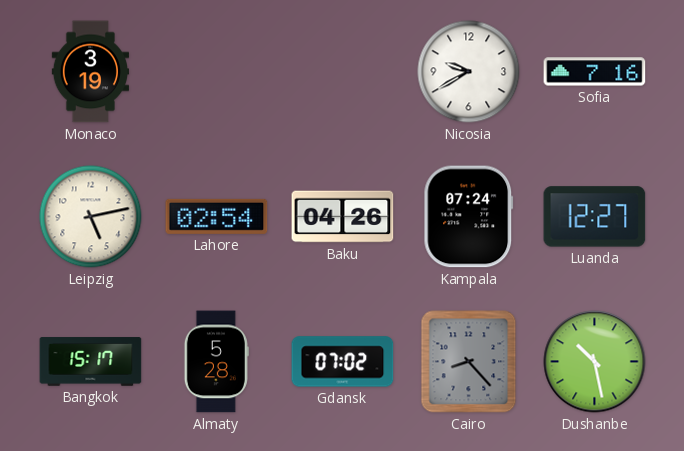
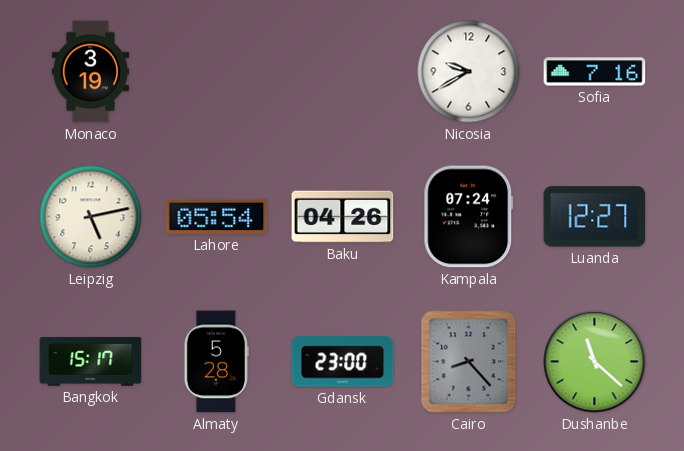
Lahore: 02:54 -> 05:54
Gdansk: 07:02 -> 23:00
Dushanbe: 10:28 -> 11:22
